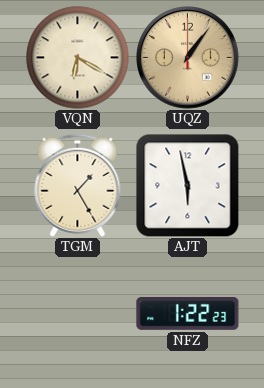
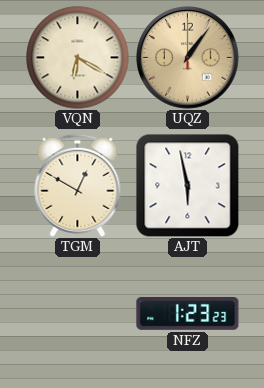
TGM: 1:25 -> 12:50
NFZ: 1:22 -> 1:23
